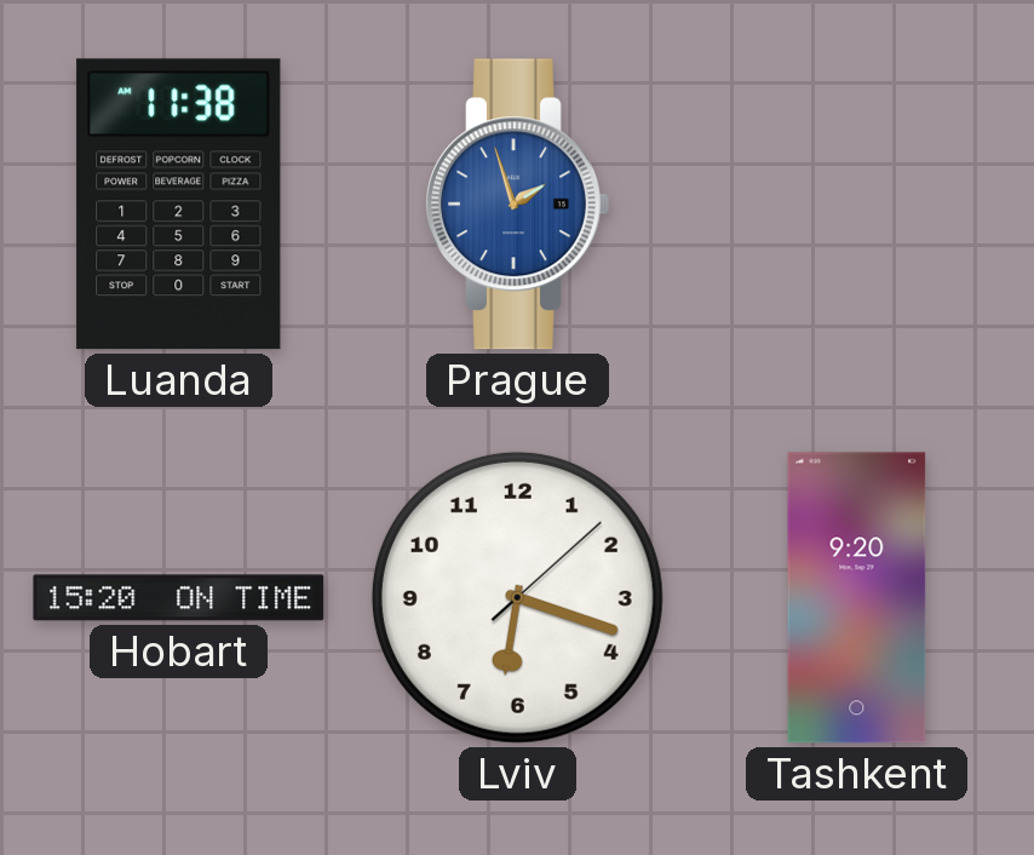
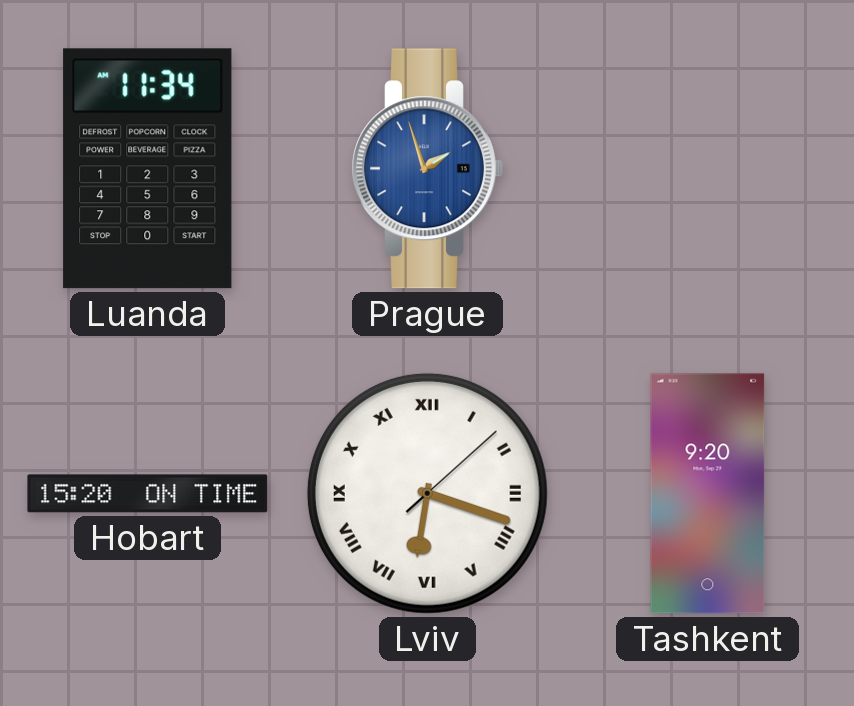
Luanda: 11:38 -> 11:34
Lviv numerals: Arabic -> Roman
